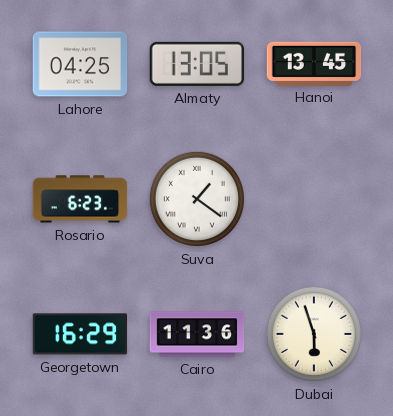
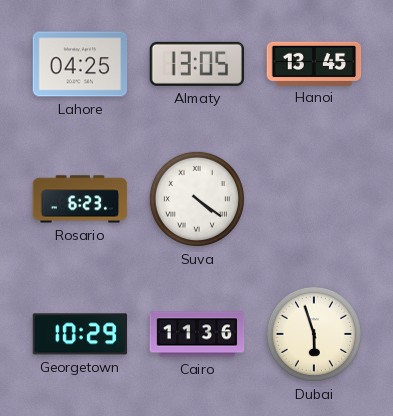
Suva: 1:21 -> 4:21
Georgetown: 16:29 -> 10:29
